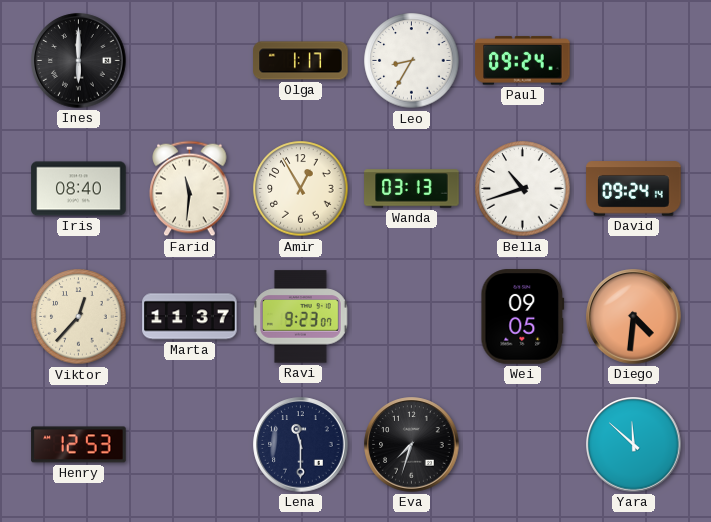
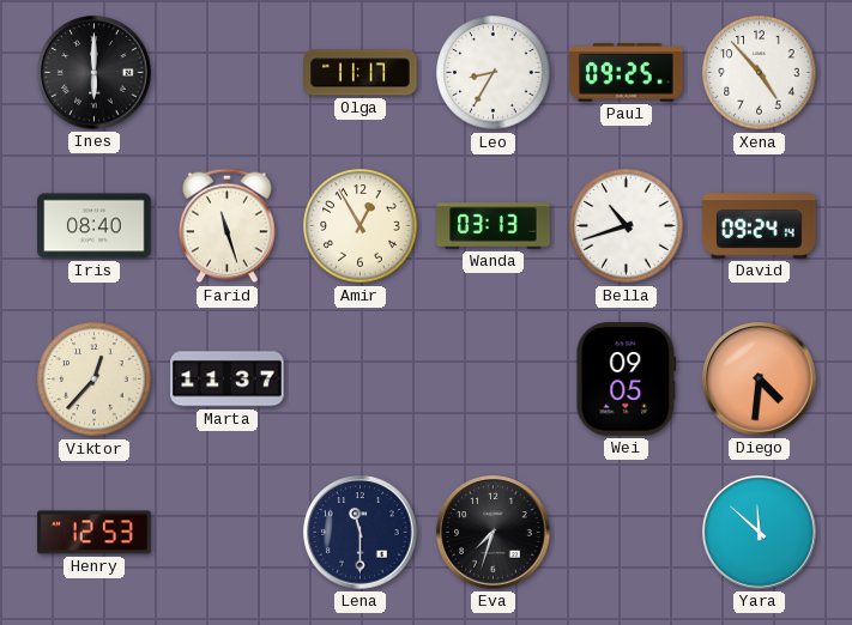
Olga: 1:17 -> 11:17
Paul: 09:24 -> 09:25
Xena: none -> 4:53
Farid: 11:31 -> 11:27
Ravi: 9:23 -> none
